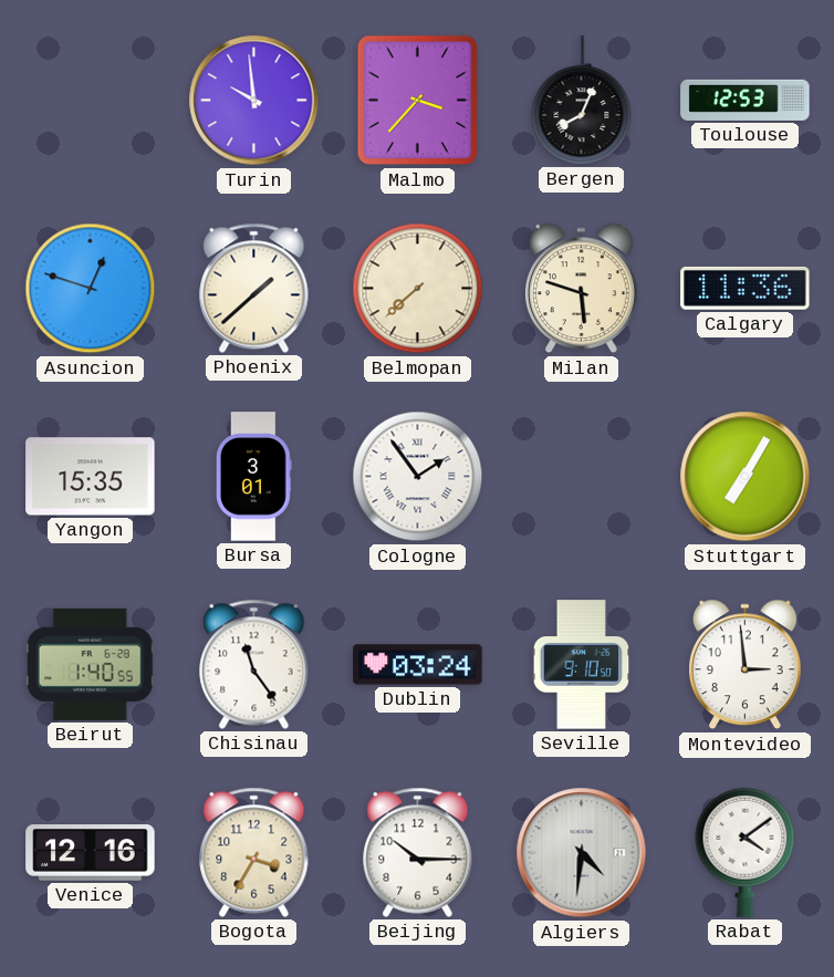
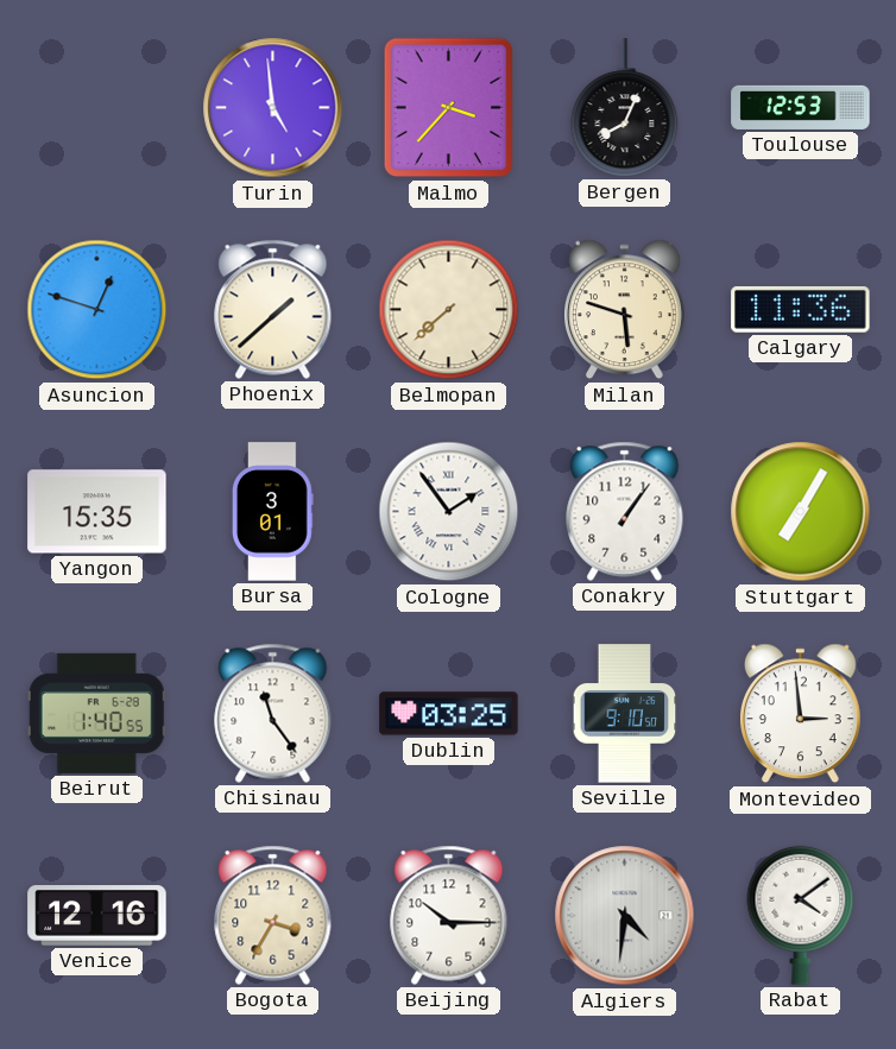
Turin: 9:59 -> 4:59
Conakry: none -> 1:06
Dublin: 03:24 -> 03:25
